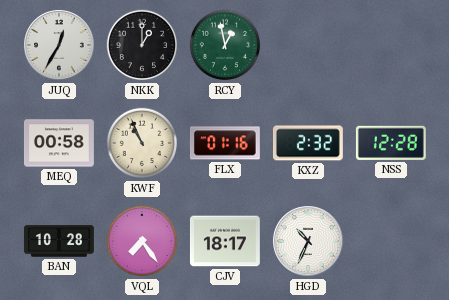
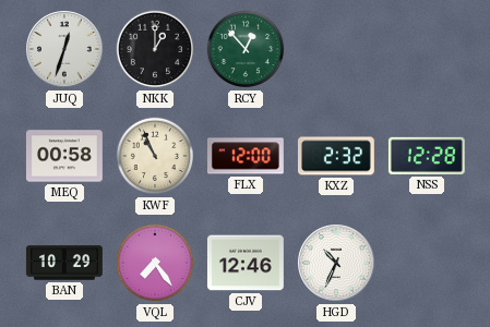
JUQ: 12:35 -> 12:33
RCY: 12:58 -> 12:53
FLX: 01:16 -> 12:00
BAN: 10:28 -> 10:29
CJV: 18:17 -> 12:46
